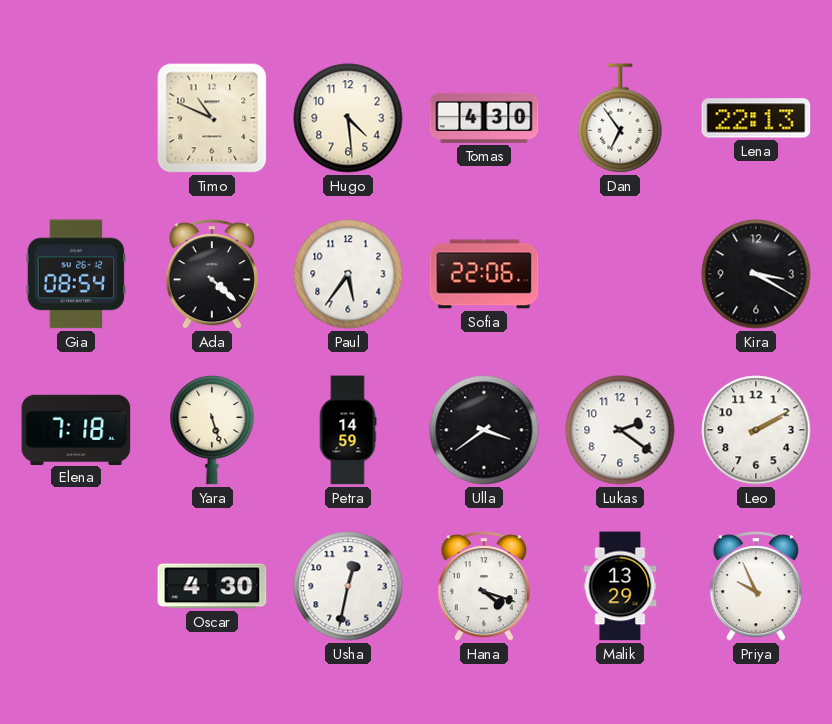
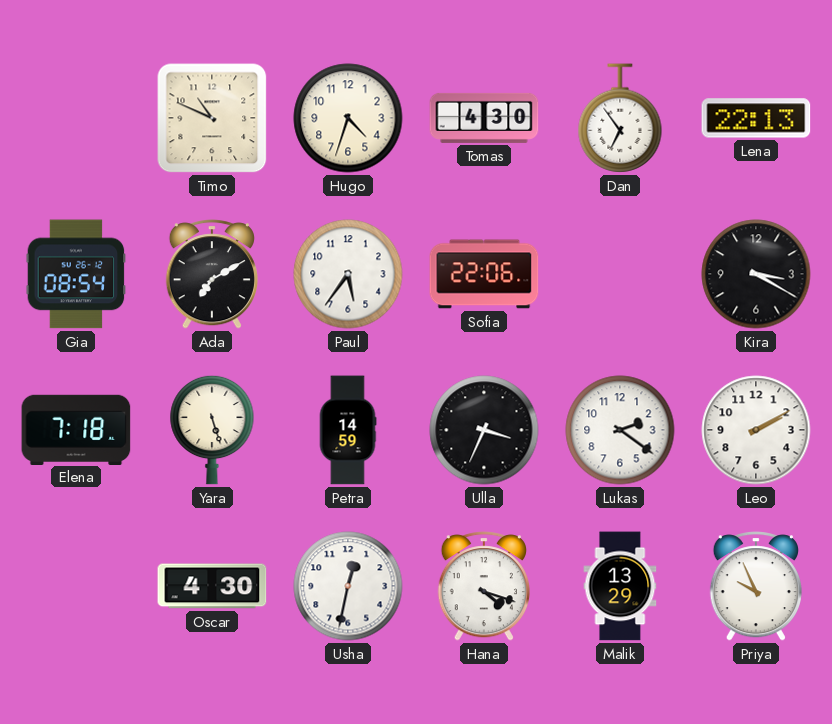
Hugo: 4:29 -> 4:33
Ada: 4:22 -> 7:10
Ulla: 3:39 -> 3:34
